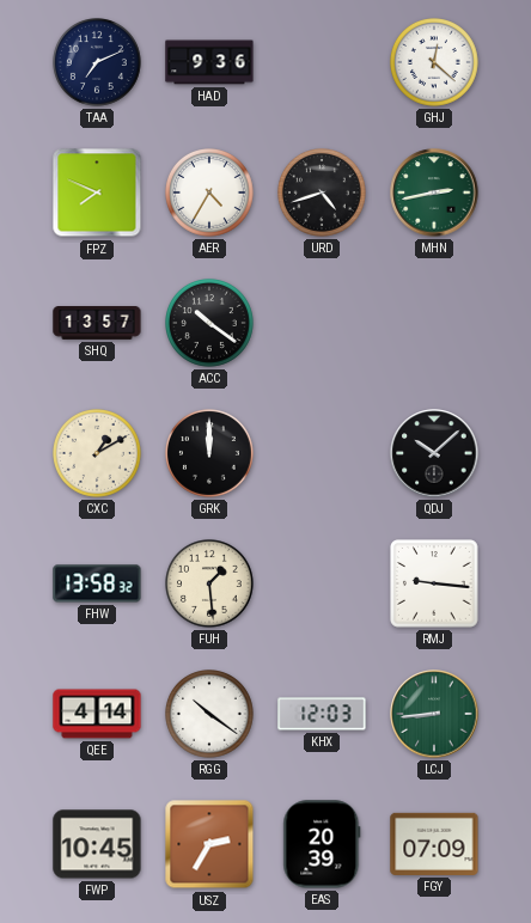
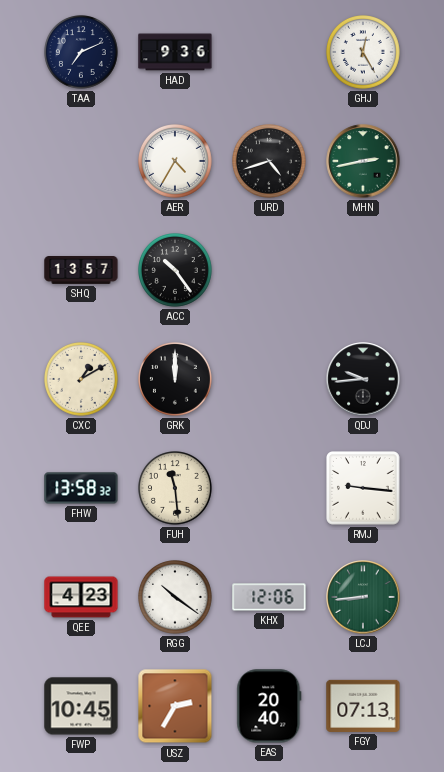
GHJ: 12:22 -> 12:25
FPZ: 7:49 -> none
ACC: 10:21 -> 10:24
QDJ: 10:08 -> 9:44
FUH: 1:29 -> 11:29
QEE: 4:14 -> 4:23
KHX: 12:03 -> 12:06
EAS: 20:39 -> 20:40
FGY: 07:09 -> 07:13
